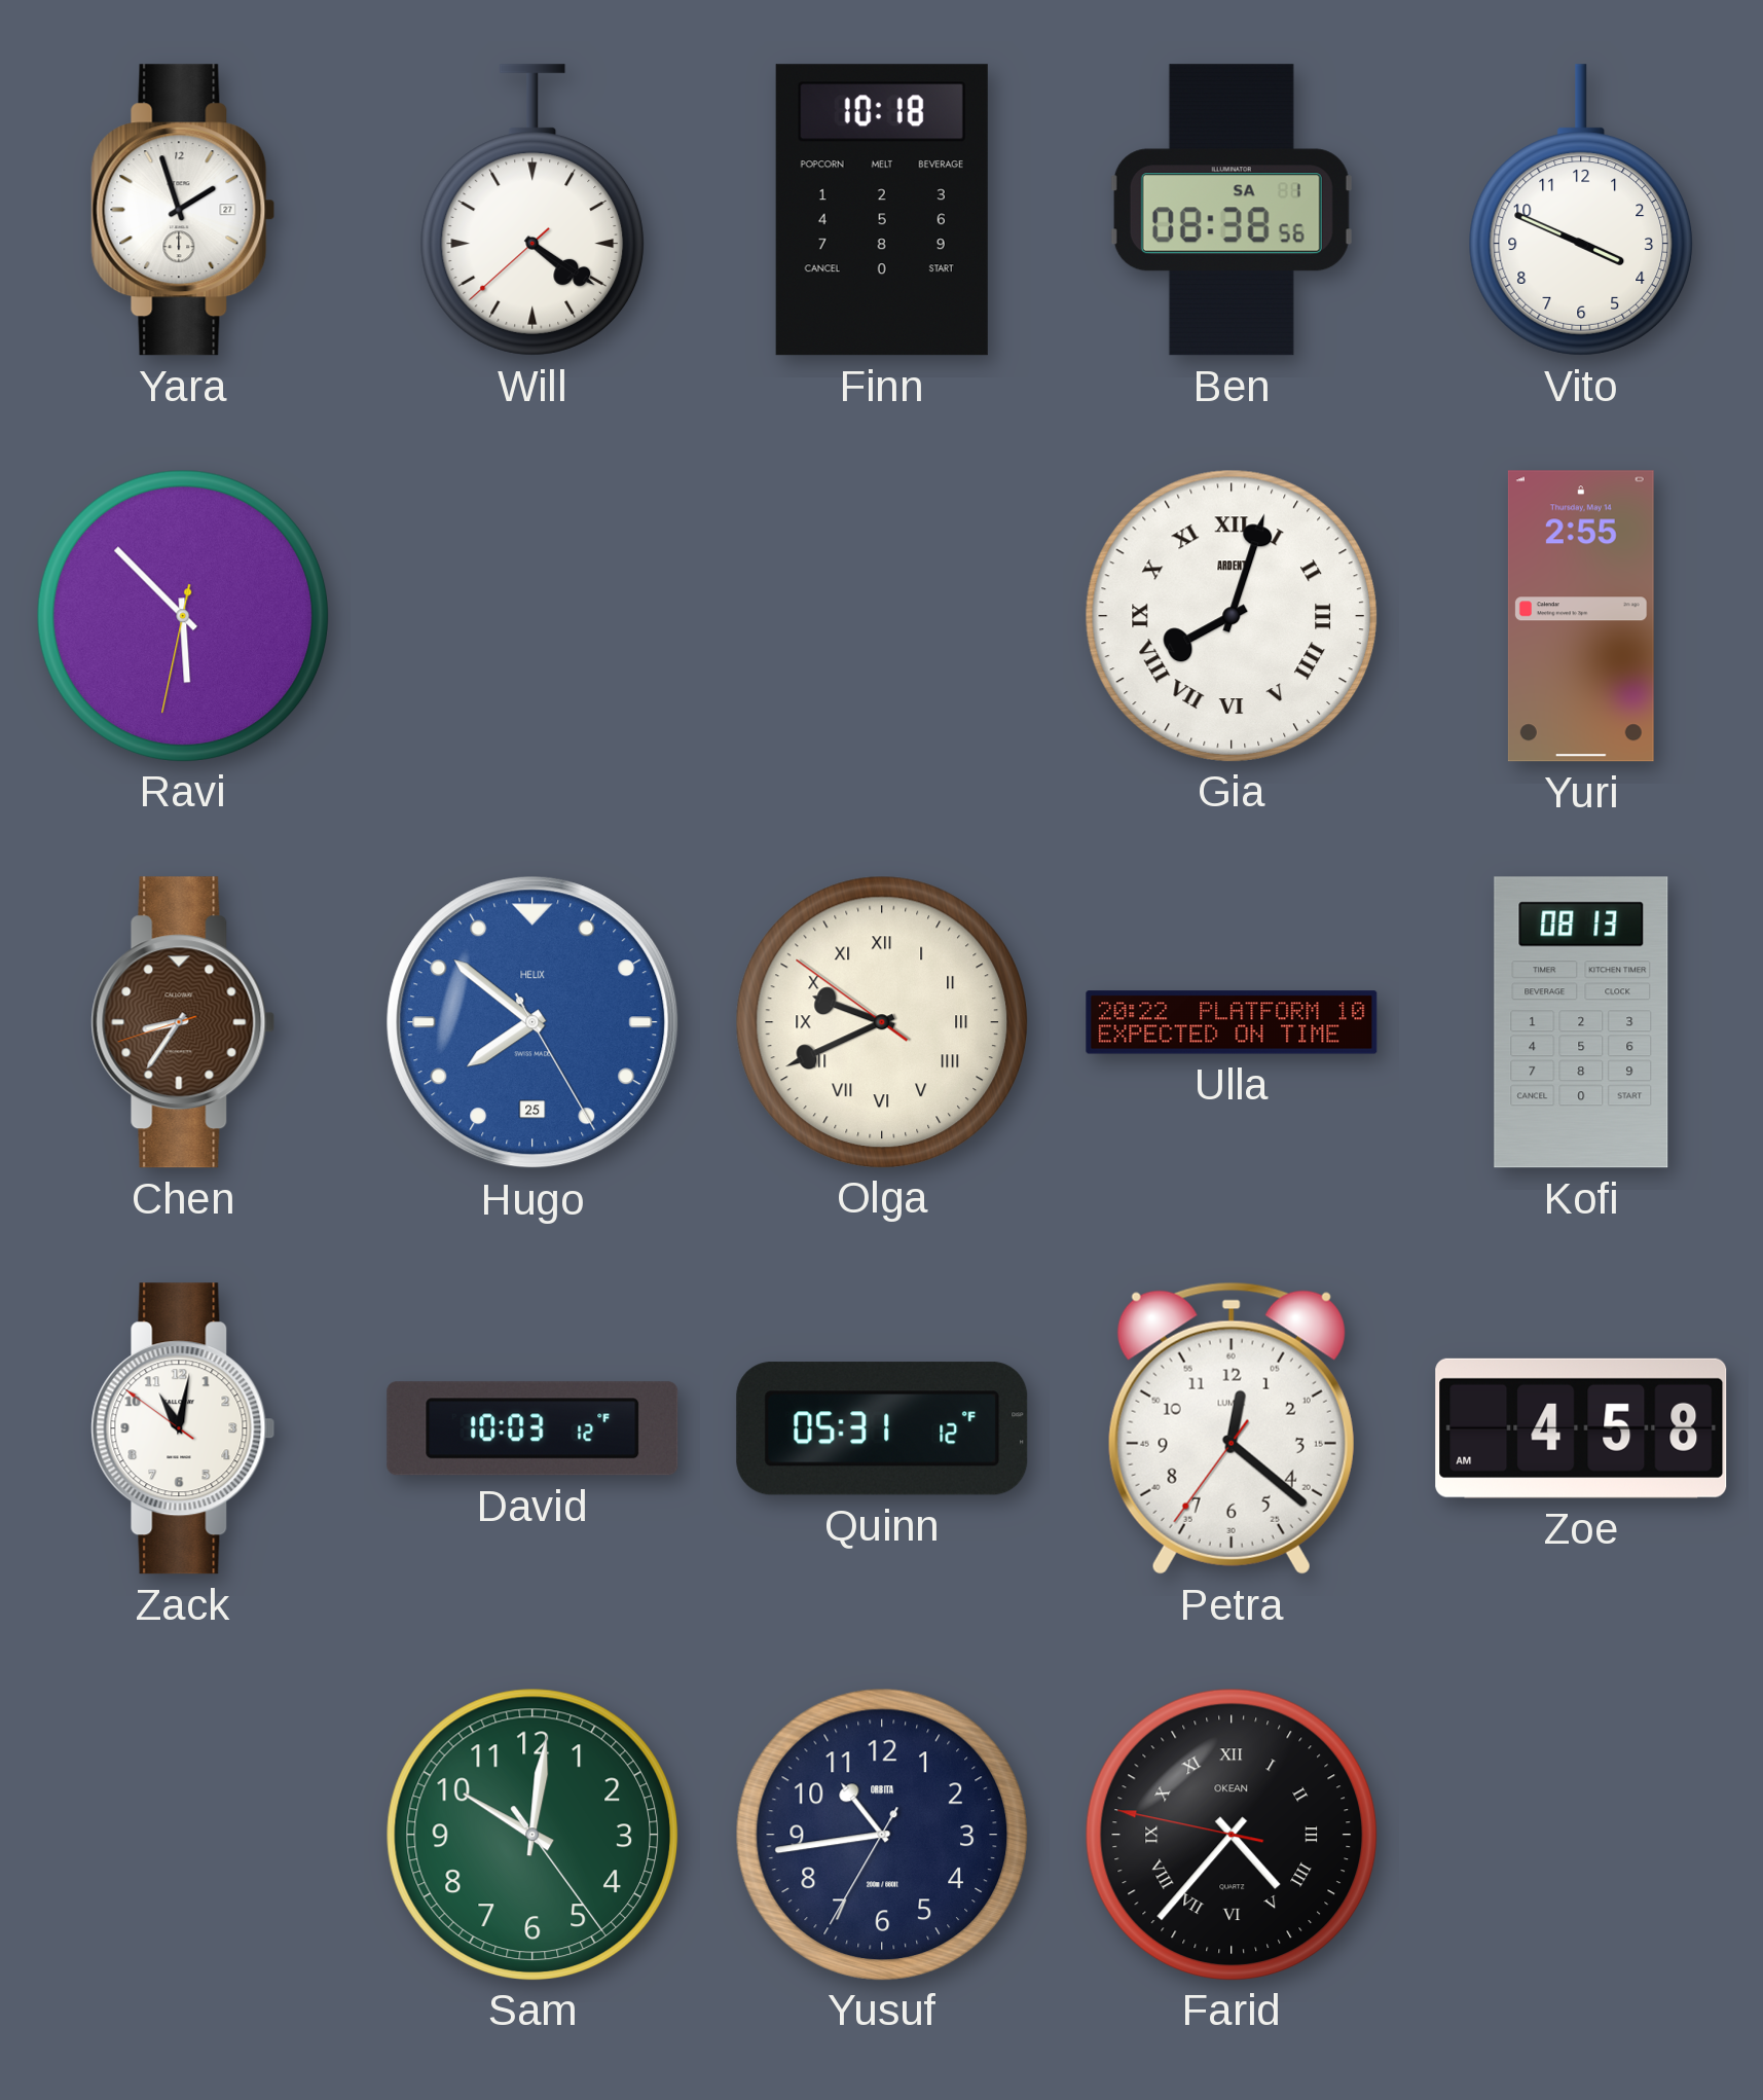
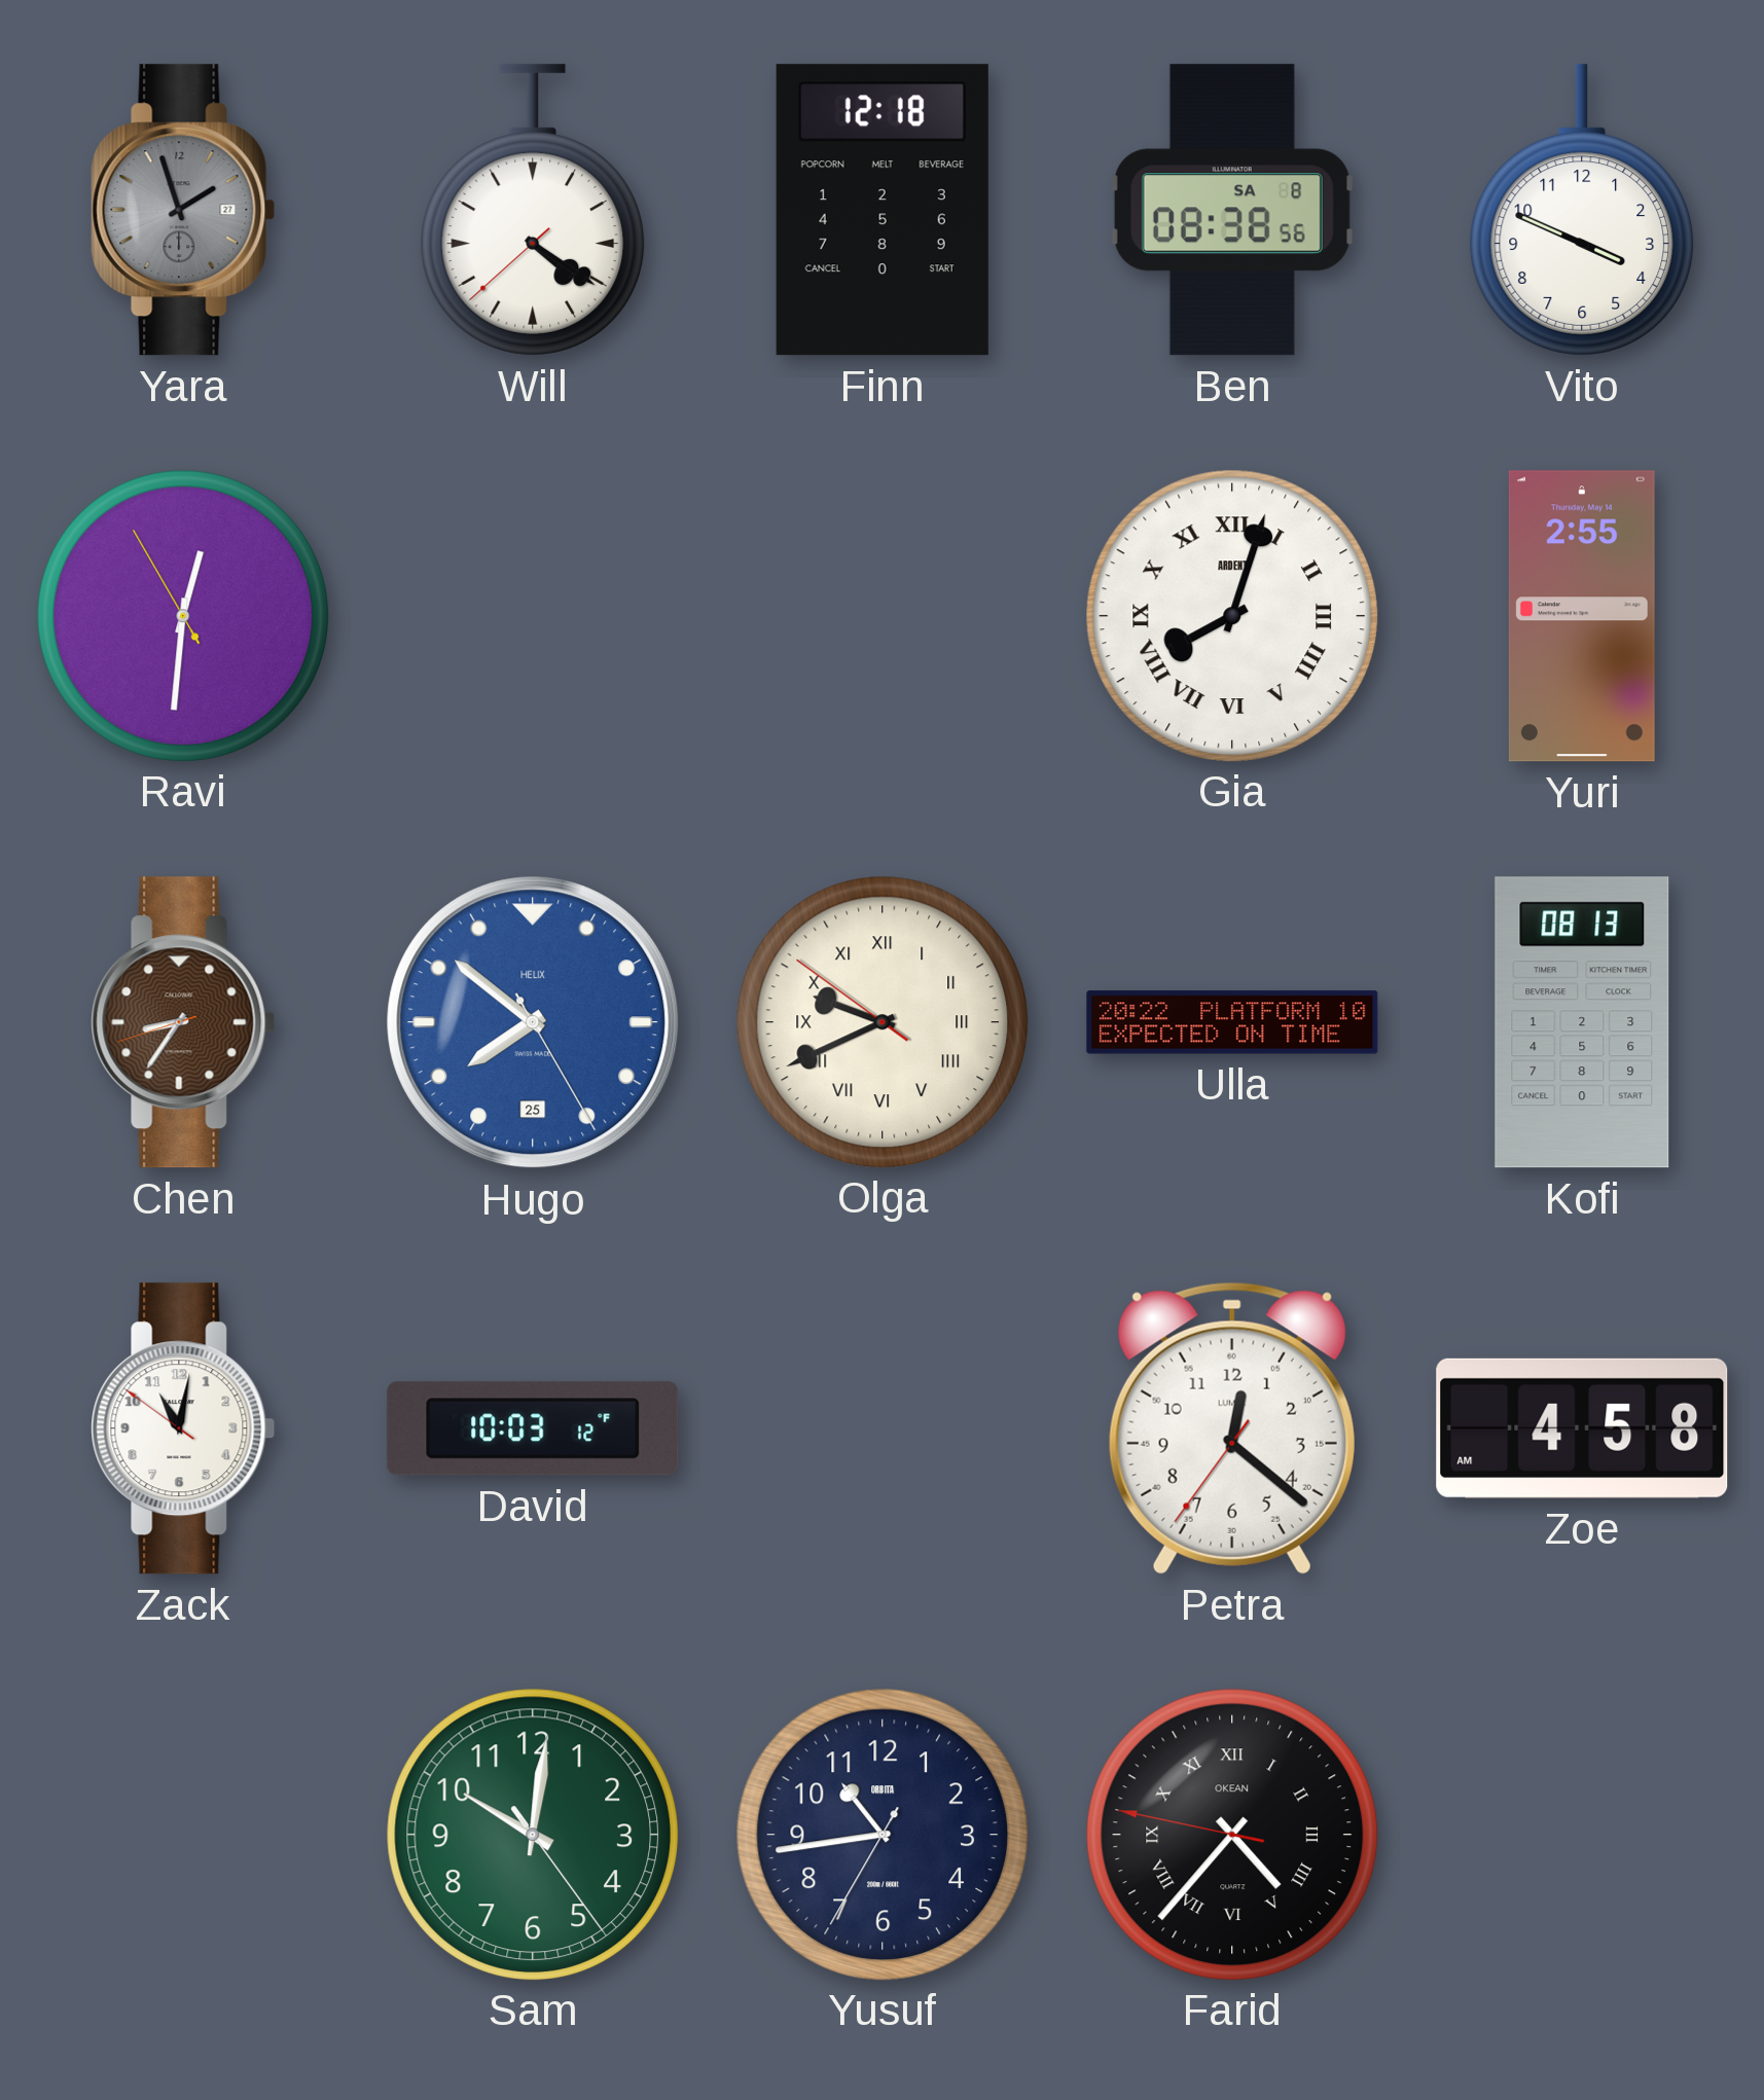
Yara dial: white -> grey
Finn: 10:18 -> 12:18
Ben date: SA 1 -> SA 8
Ravi: 5:52 -> 12:30
Quinn: 05:31 -> none
